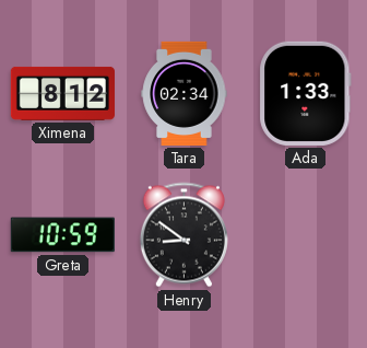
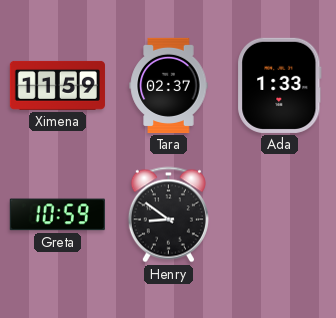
Ximena: 8:12 -> 11:59
Tara: 02:34 -> 02:37
